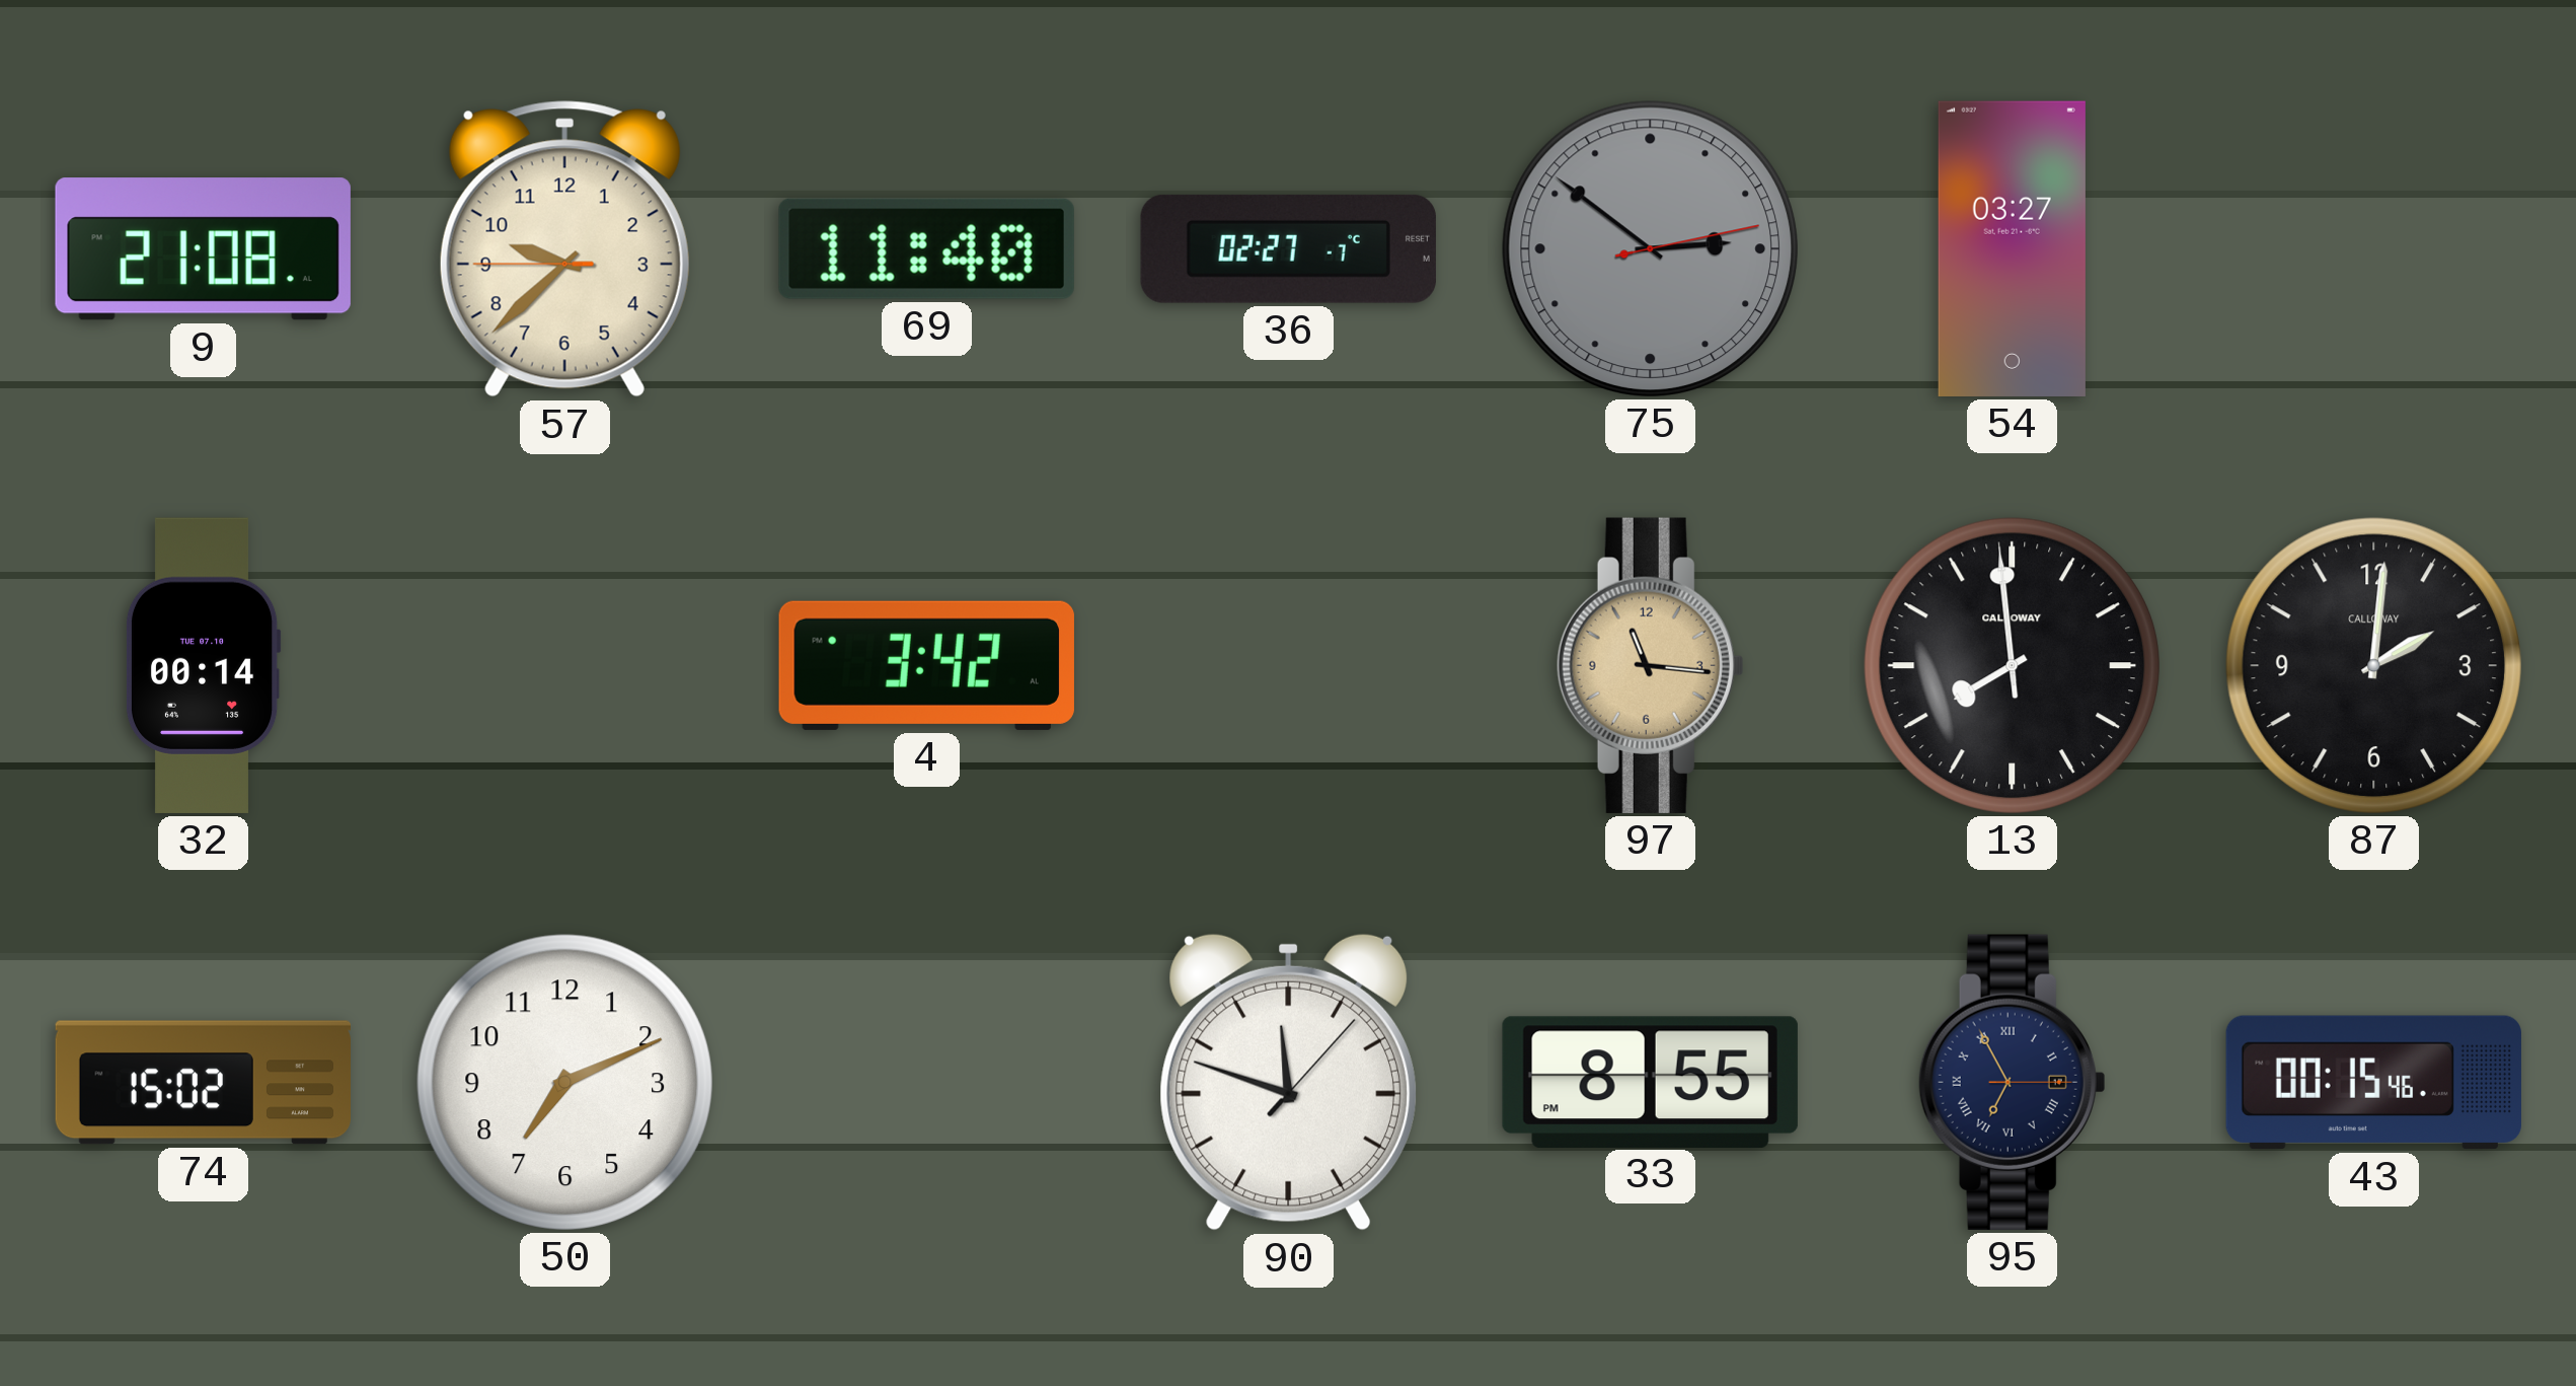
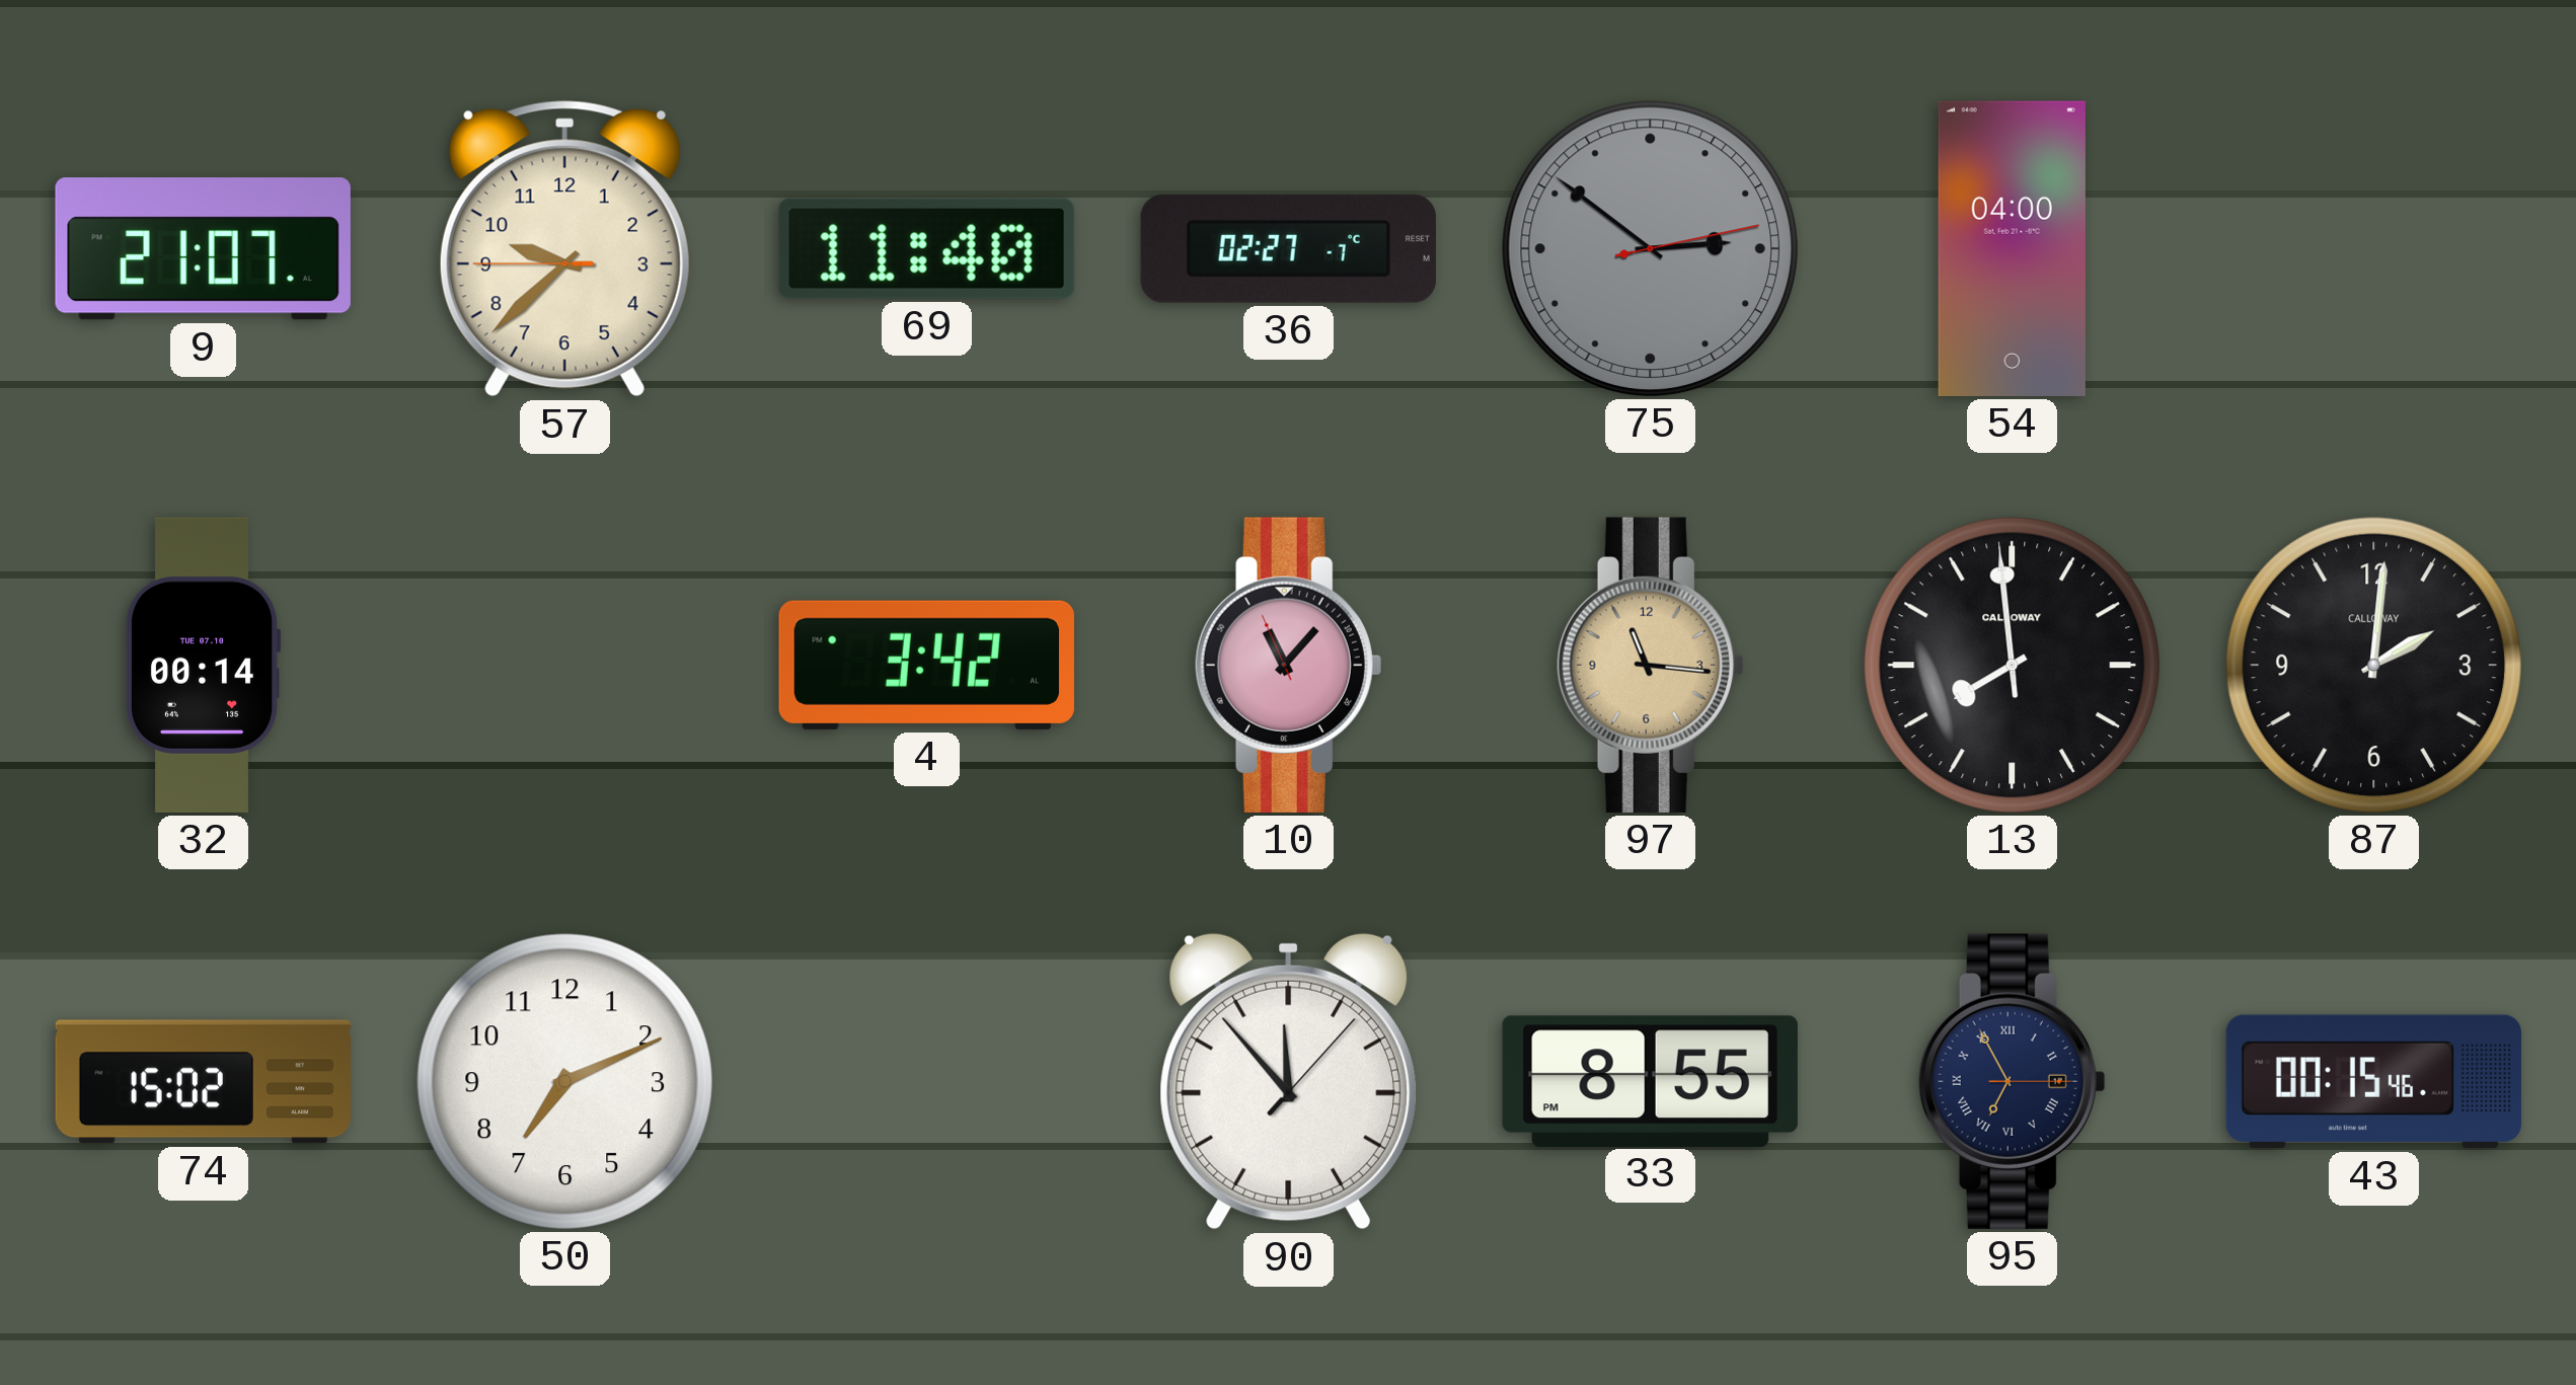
9: 21:08 -> 21:07
54: 03:27 -> 04:00
10: none -> 11:06
90: 11:48 -> 11:53
